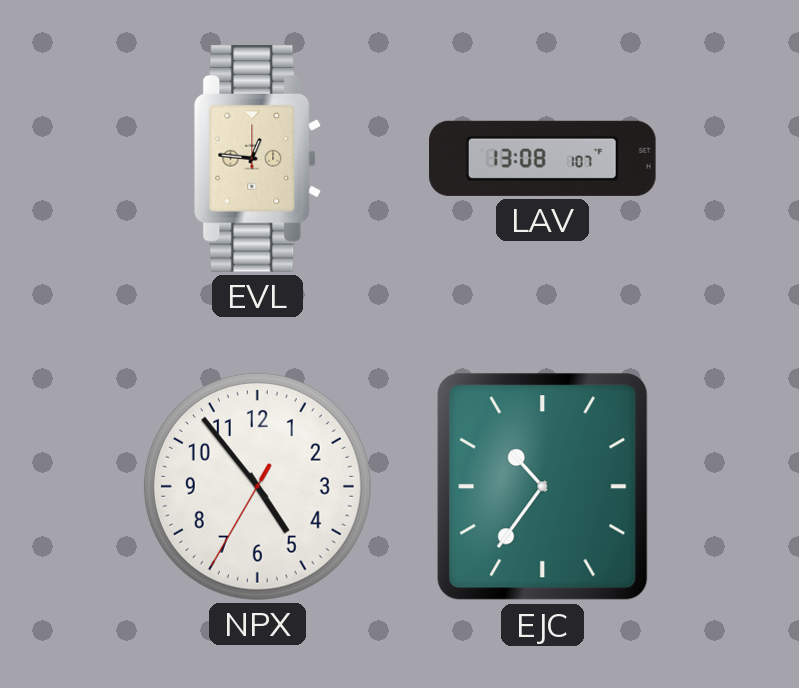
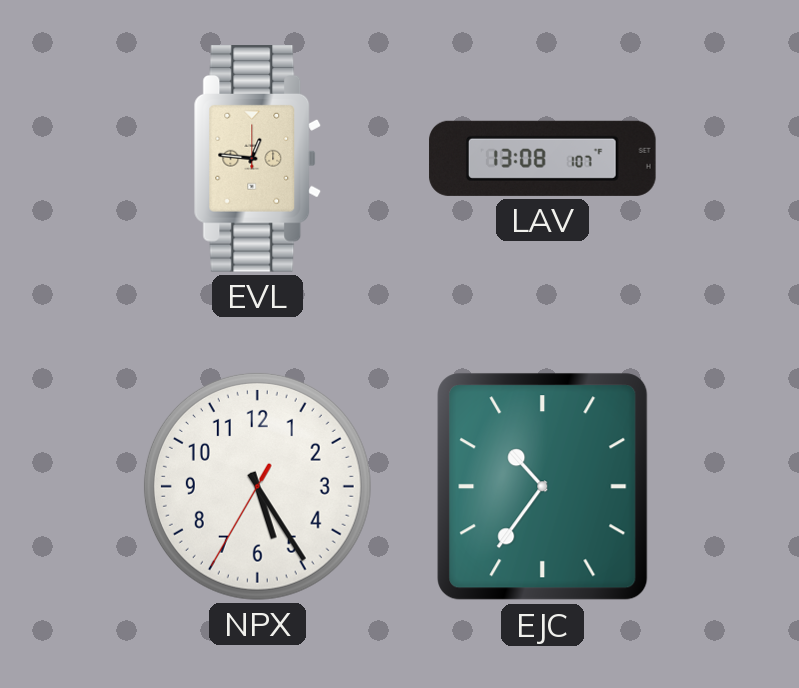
NPX: 4:53 -> 5:24
